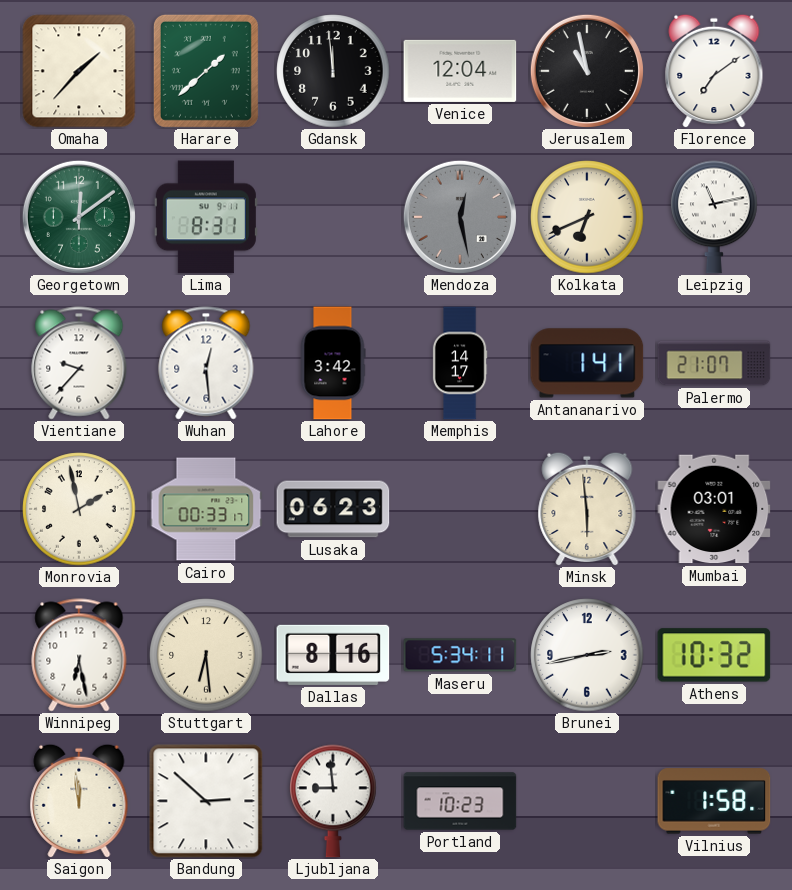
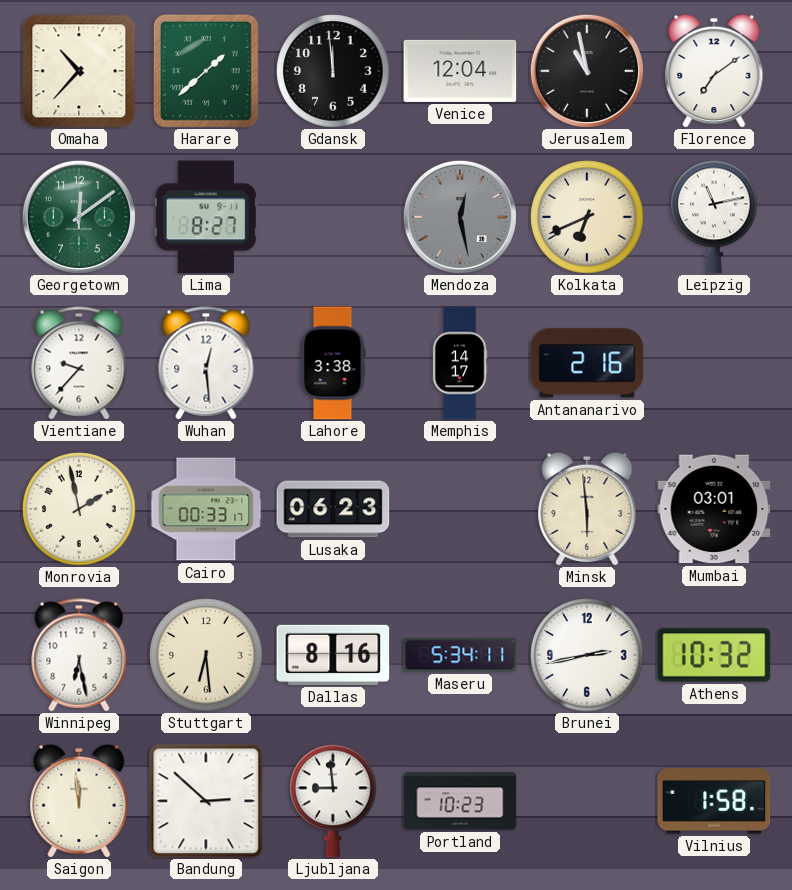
Omaha: 1:37 -> 10:37
Lima: 8:31 -> 8:27
Lahore: 3:42 -> 3:38
Antananarivo: 1:41 -> 2:16
Palermo: 21:07 -> none
